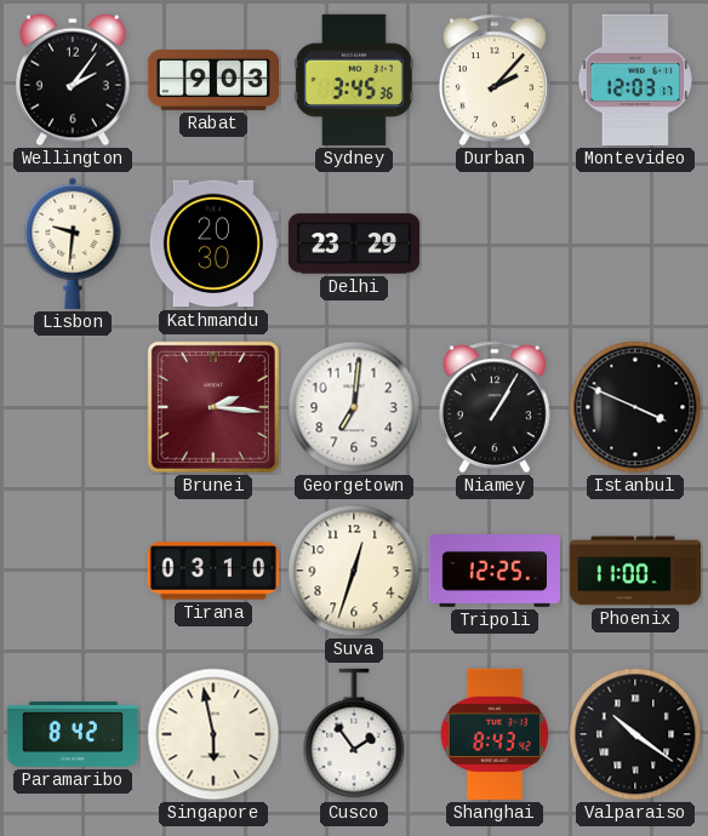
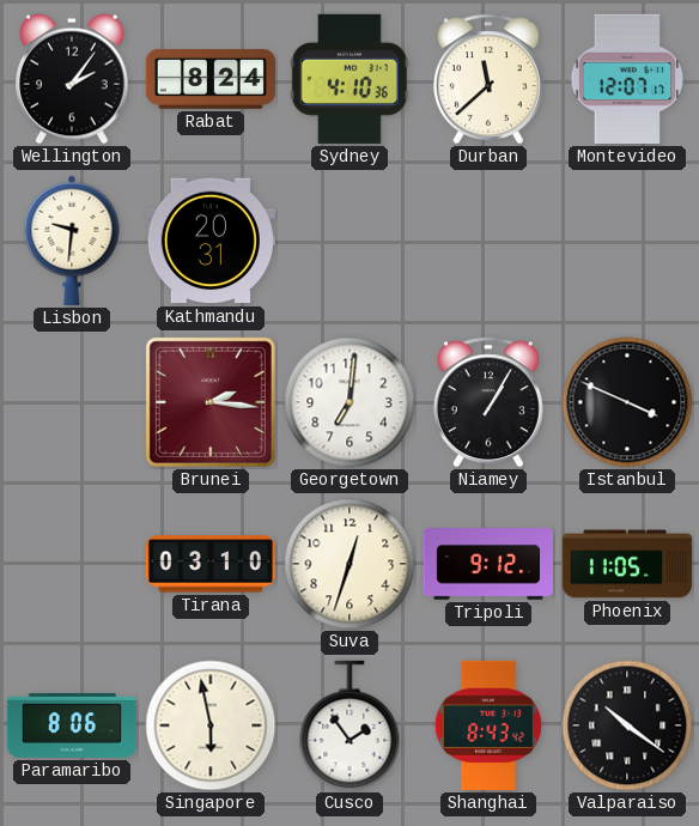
Rabat: 9:03 -> 8:24
Sydney: 3:45 -> 4:10
Durban: 2:07 -> 11:38
Montevideo: 12:03 -> 12:07
Kathmandu: 20:30 -> 20:31
Delhi: 23:29 -> none
Tripoli: 12:25 -> 9:12
Phoenix: 11:00 -> 11:05
Paramaribo: 8:42 -> 8:06
